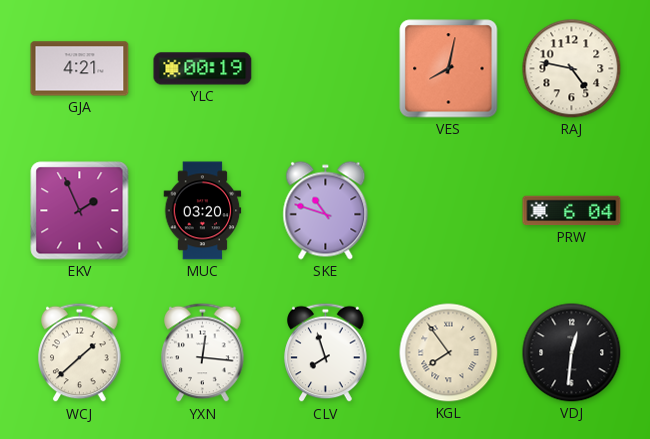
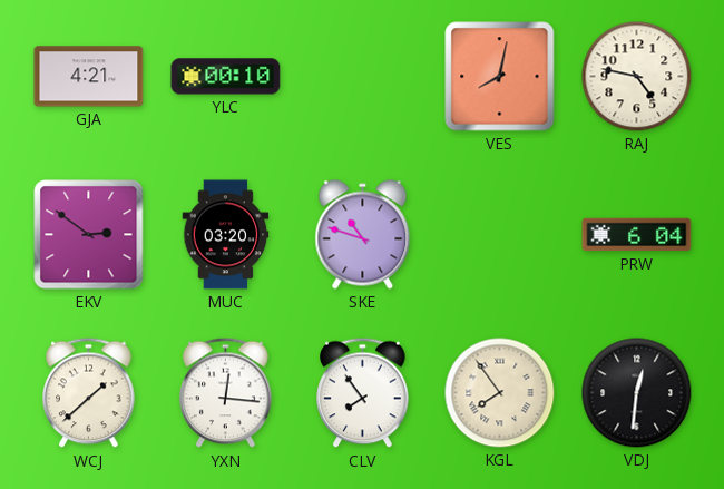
YLC: 00:19 -> 00:10
EKV: 1:56 -> 2:51
CLV: 7:57 -> 7:54
